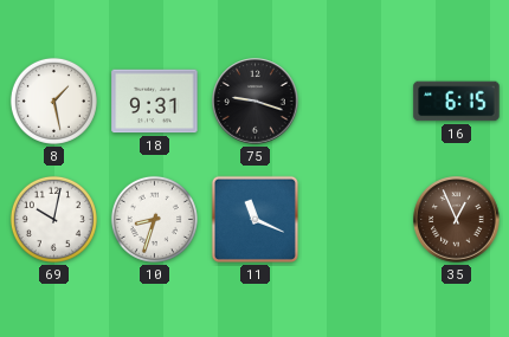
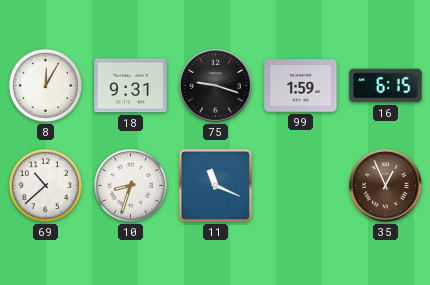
8: 1:28 -> 12:05
99: none -> 1:59
69: 10:02 -> 10:38
